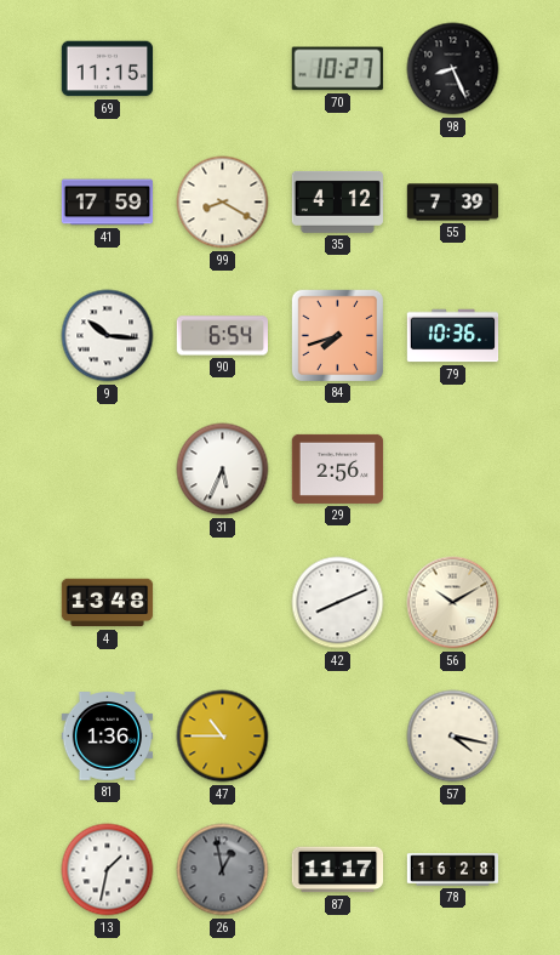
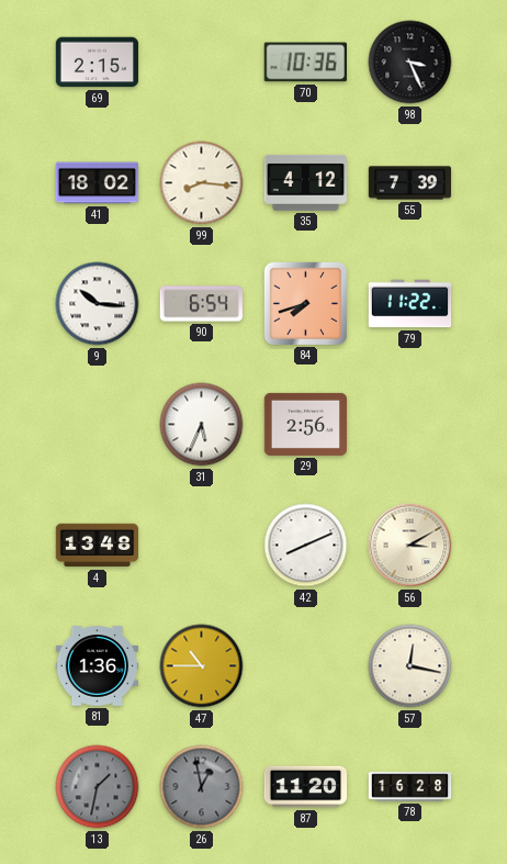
69: 11:15 -> 2:15
70: 10:27 -> 10:36
98: 8:26 -> 3:26
41: 17:59 -> 18:02
99: 8:20 -> 8:16
79: 10:36 -> 11:22
56: 10:10 -> 3:10
57: 4:17 -> 12:17
13 dial: white -> grey
87: 11:17 -> 11:20
